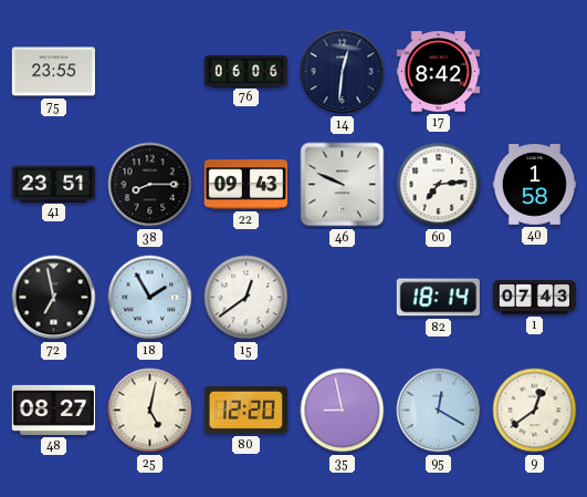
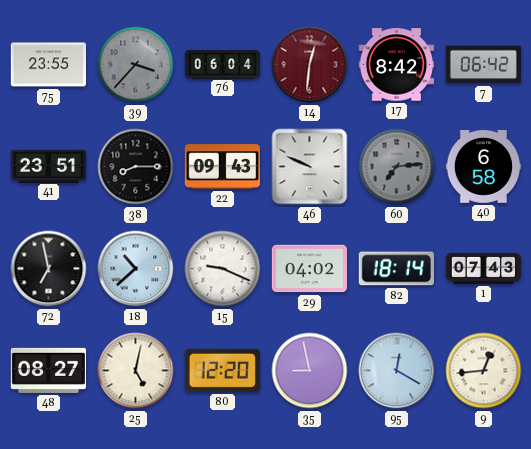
39: none -> 3:37
76: 06:06 -> 06:04
14 dial: navy -> burgundy
7: none -> 06:42
60 dial: white -> grey
40: 1:58 -> 6:58
18: 1:55 -> 10:38
15: 12:39 -> 9:19
29: none -> 04:02
9: 12:39 -> 12:44
